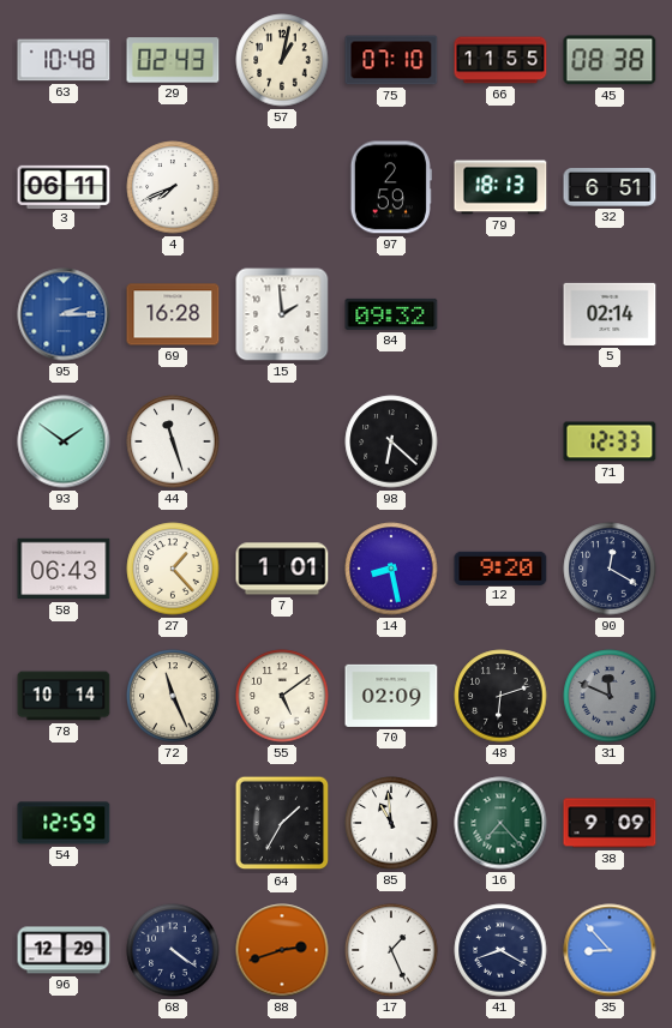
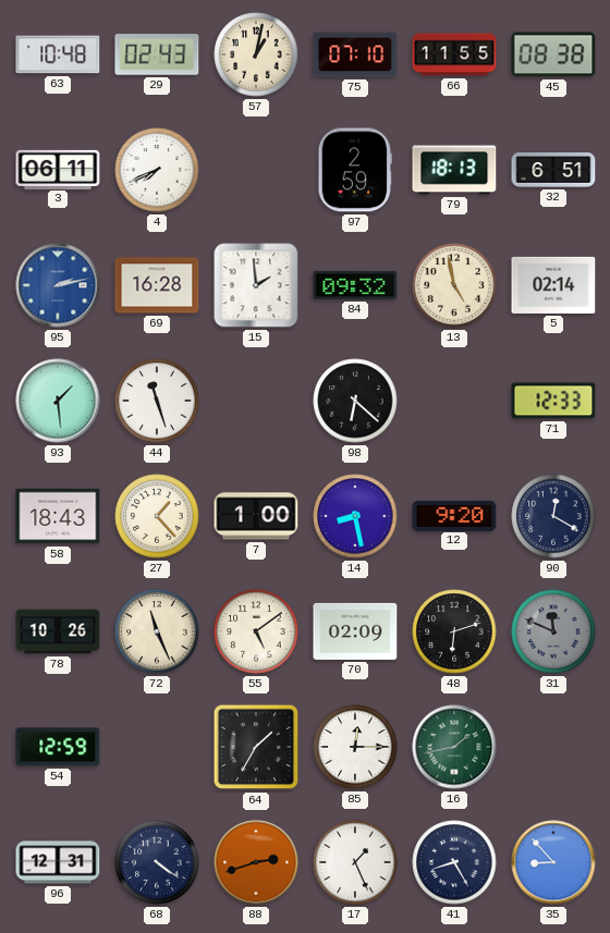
95: 2:15 -> 2:13
13: none -> 4:58
93: 1:51 -> 1:29
58: 06:43 -> 18:43
7: 1:01 -> 1:00
78: 10:14 -> 10:26
85: 10:59 -> 12:15
16: 7:23 -> 1:43
38: 9:09 -> none
96: 12:29 -> 12:31
41: 8:20 -> 8:25
